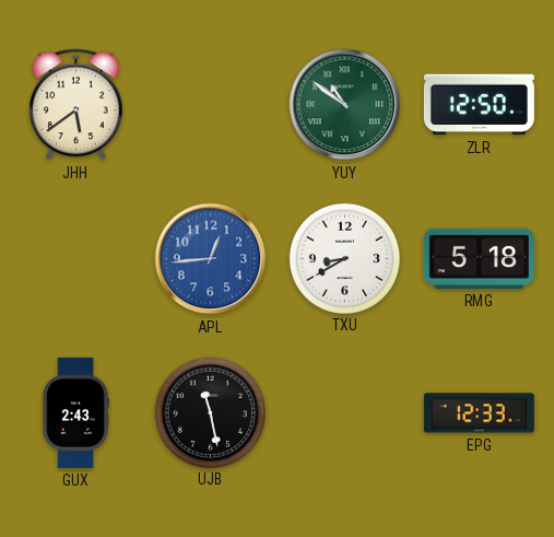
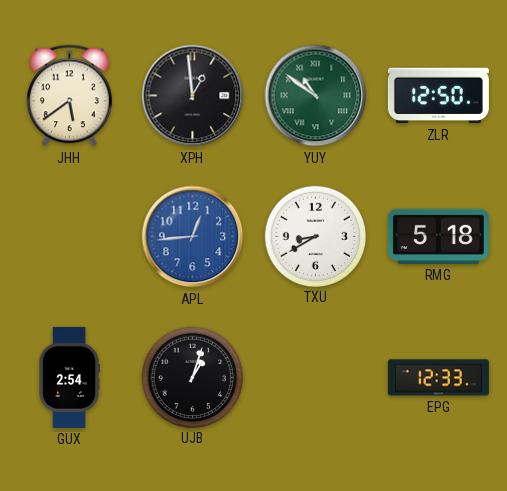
XPH: none -> 12:59
GUX: 2:43 -> 2:54
UJB: 11:28 -> 1:03
